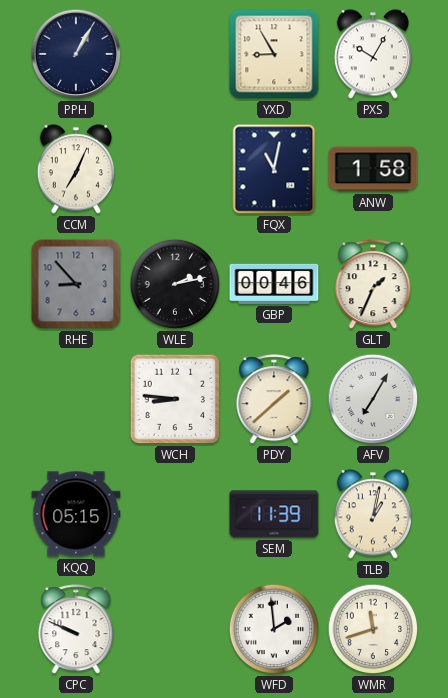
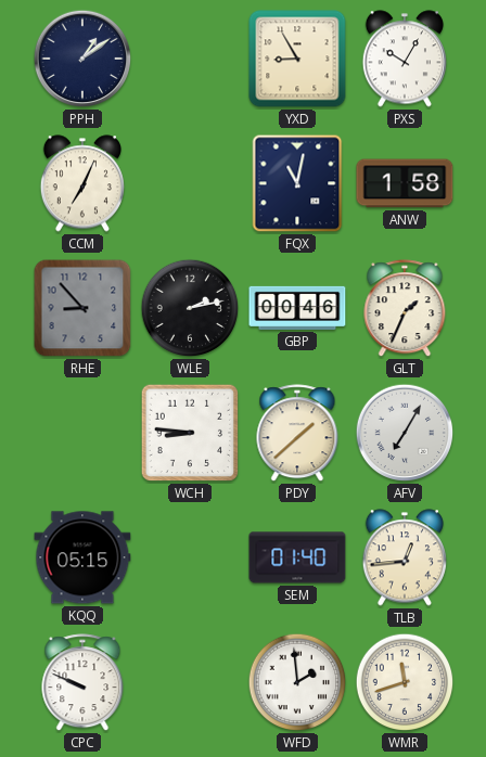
PPH: 1:05 -> 1:09
SEM: 11:39 -> 01:40
TLB: 1:02 -> 12:44
